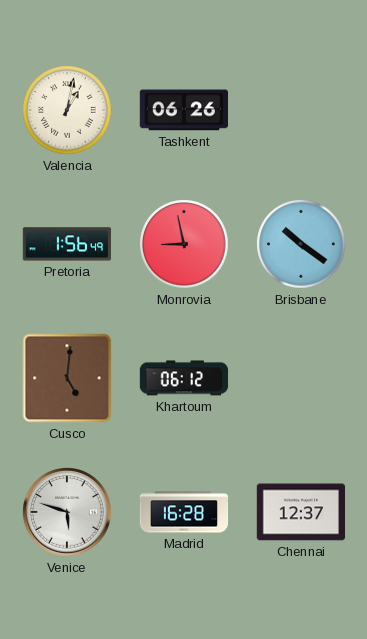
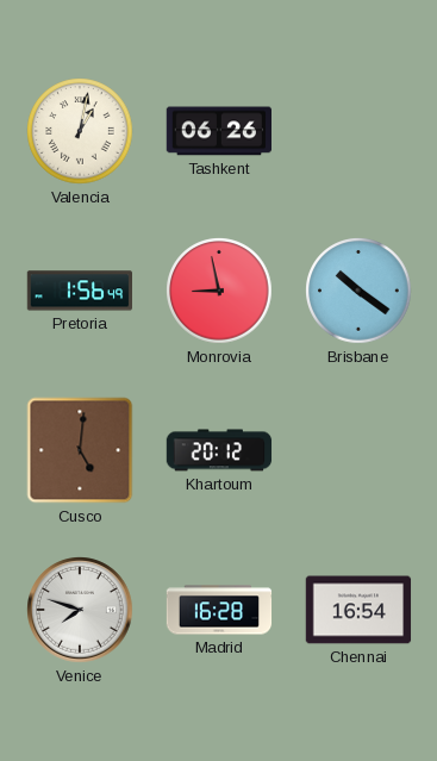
Khartoum: 06:12 -> 20:12
Venice: 5:48 -> 7:48
Chennai: 12:37 -> 16:54
